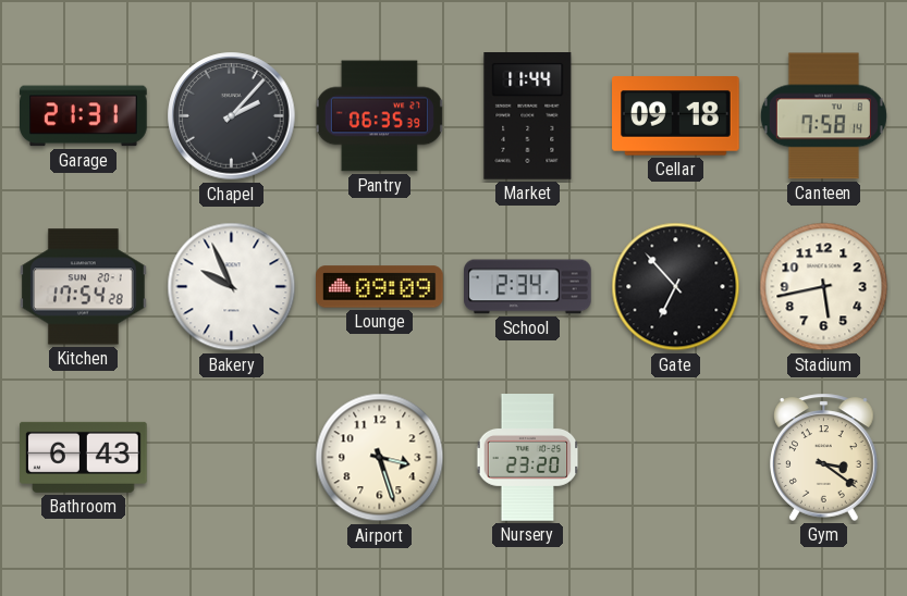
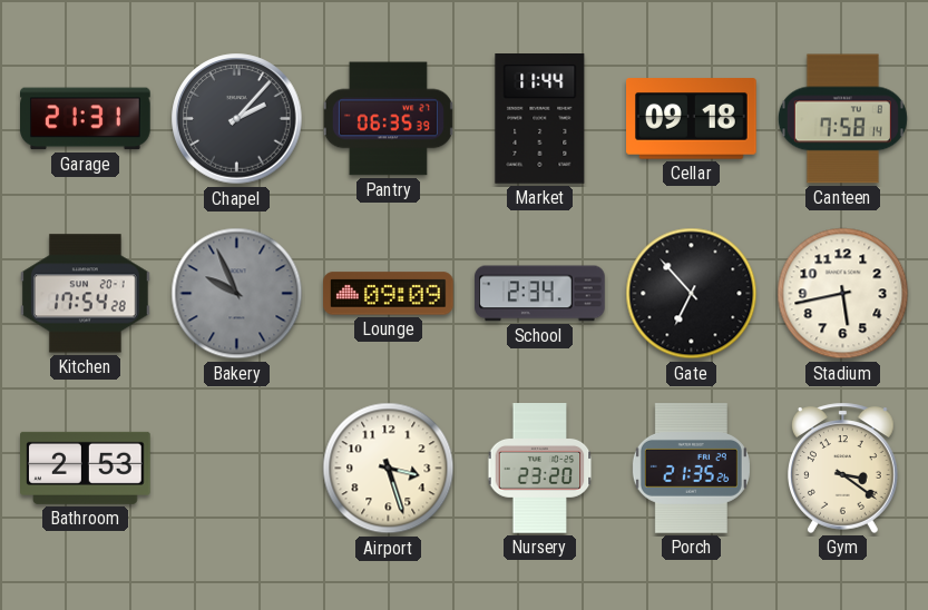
Bakery dial: white -> grey
Bathroom: 6:43 -> 2:53
Porch: none -> 21:35
